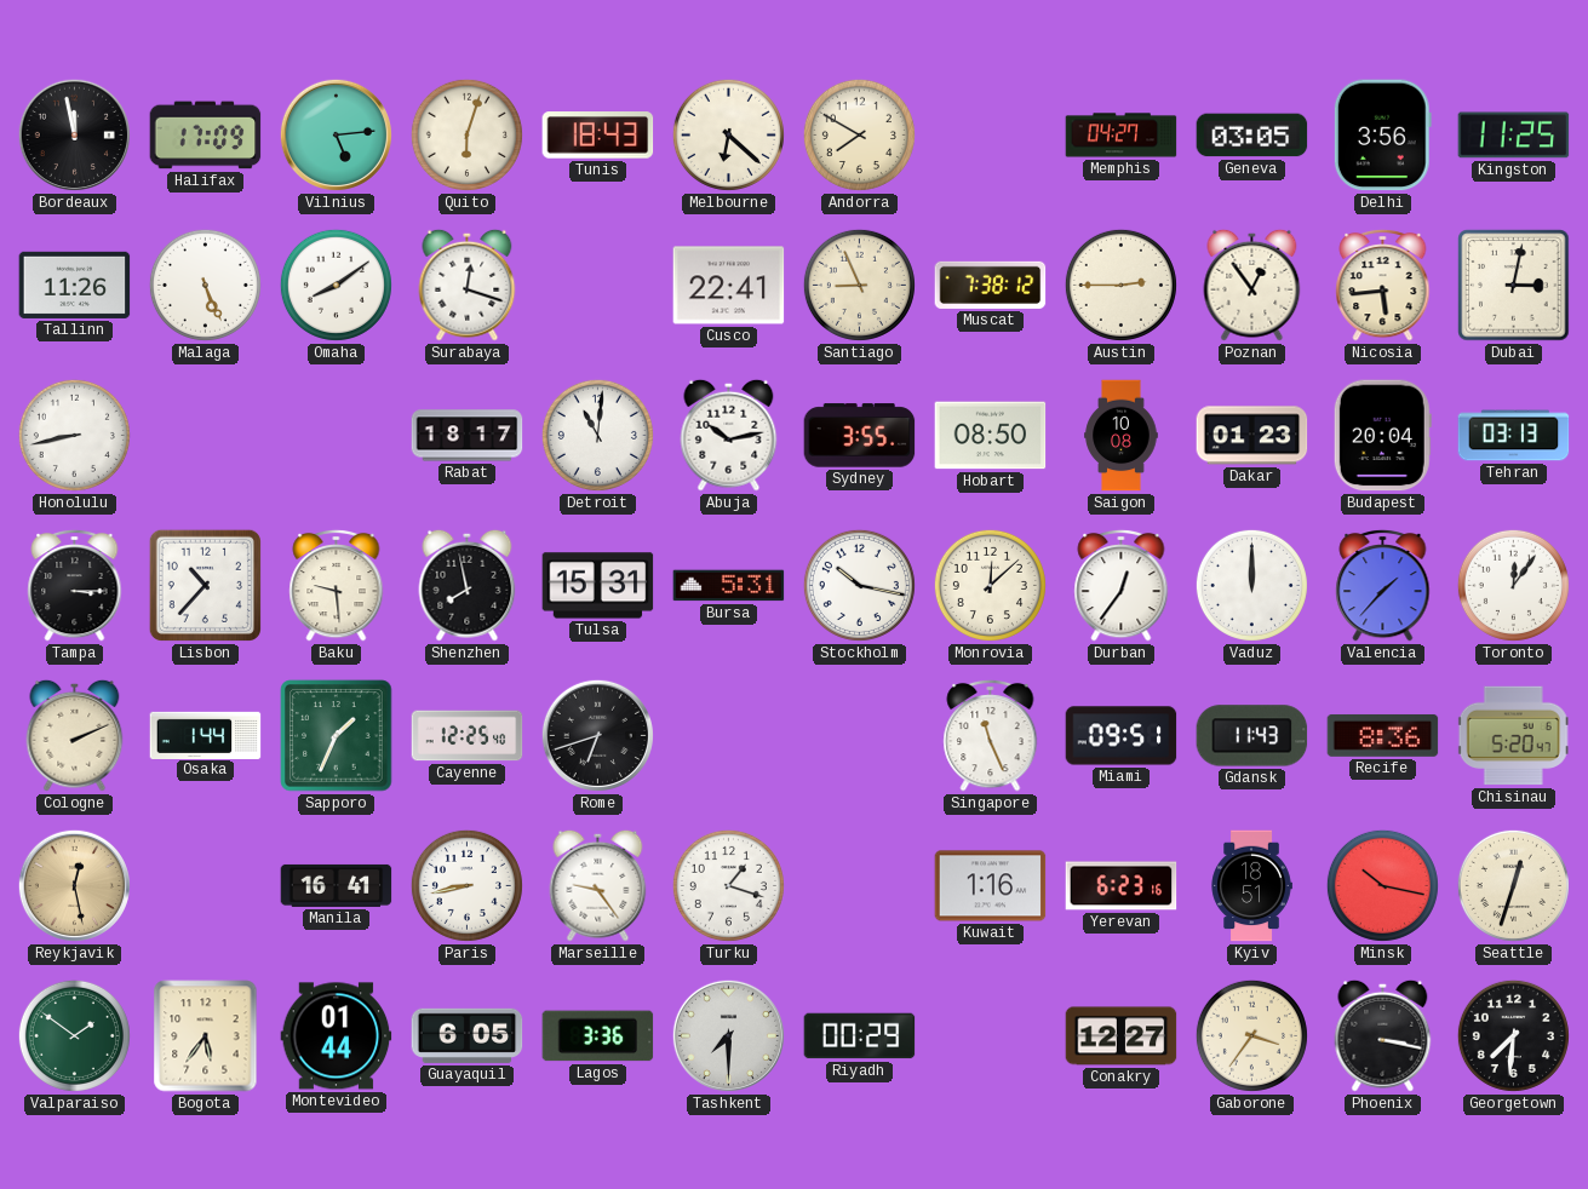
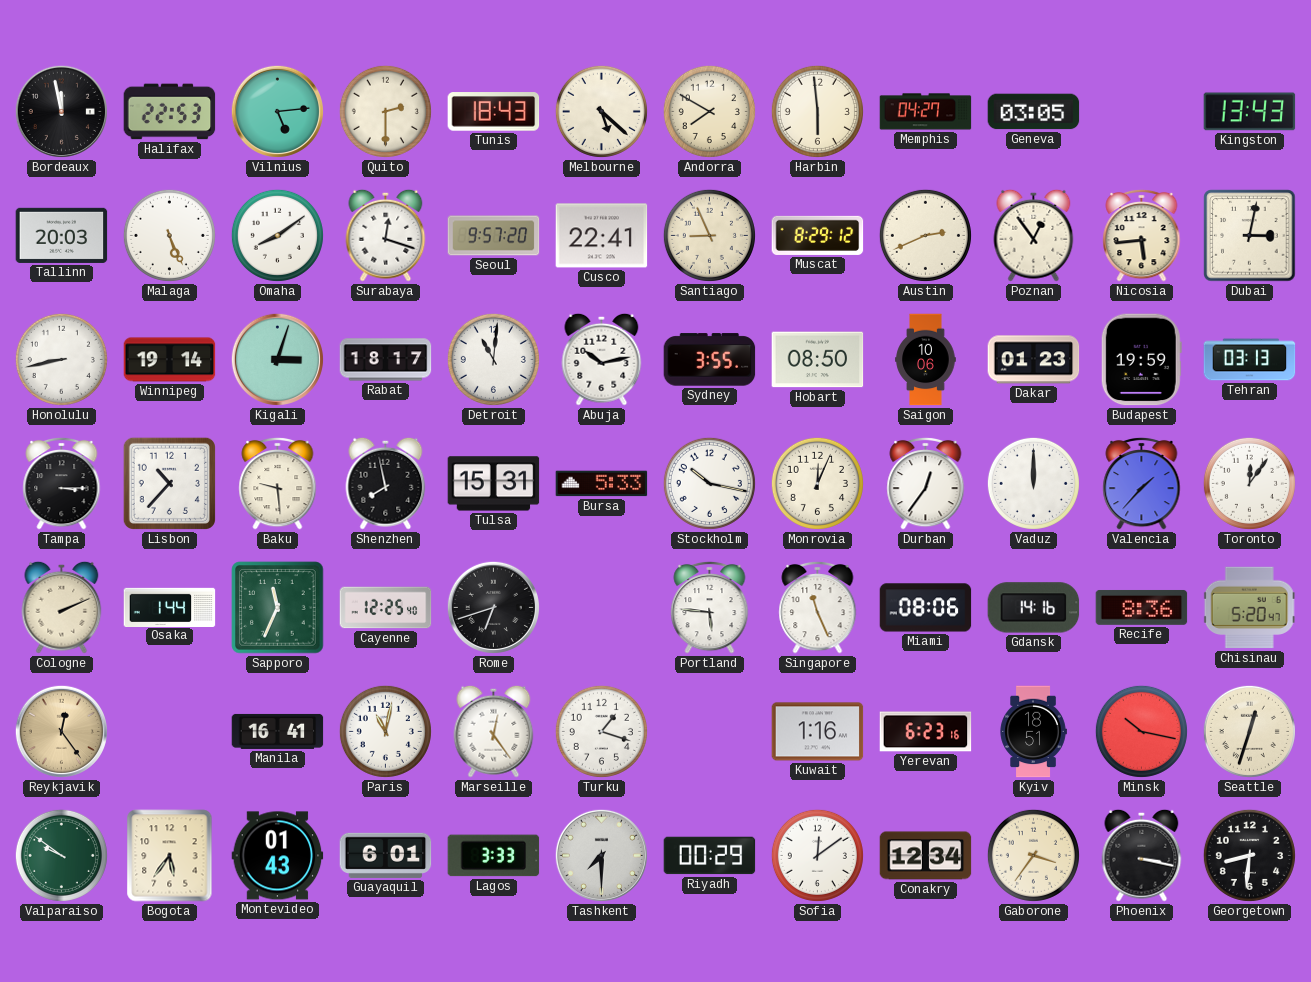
Halifax: 17:09 -> 22:53
Quito: 6:03 -> 2:30
Melbourne: 6:22 -> 5:22
Harbin: none -> 5:59
Delhi: 3:56 -> none
Kingston: 11:25 -> 13:43
Tallinn: 11:26 -> 20:03
Seoul: none -> 9:57
Muscat: 7:38 -> 8:29
Austin: 2:45 -> 2:41
Winnipeg: none -> 19:14
Kigali: none -> 3:03
Saigon: 10:08 -> 10:06
Budapest: 20:04 -> 19:59
Bursa: 5:31 -> 5:33
Monrovia: 12:08 -> 12:04
Sapporo: 1:34 -> 11:34
Portland: none -> 5:46
Miami: 09:51 -> 08:06
Gdansk: 11:43 -> 14:16
Reykjavik: 12:28 -> 12:24
Paris: 8:43 -> 11:02
Marseille: 9:24 -> 12:24
Valparaiso: 1:51 -> 9:51
Montevideo: 01:44 -> 01:43
Guayaquil: 6:05 -> 6:01
Lagos: 3:36 -> 3:33
Sofia: none -> 12:09
Conakry: 12:27 -> 12:34
Georgetown: 7:31 -> 8:31
